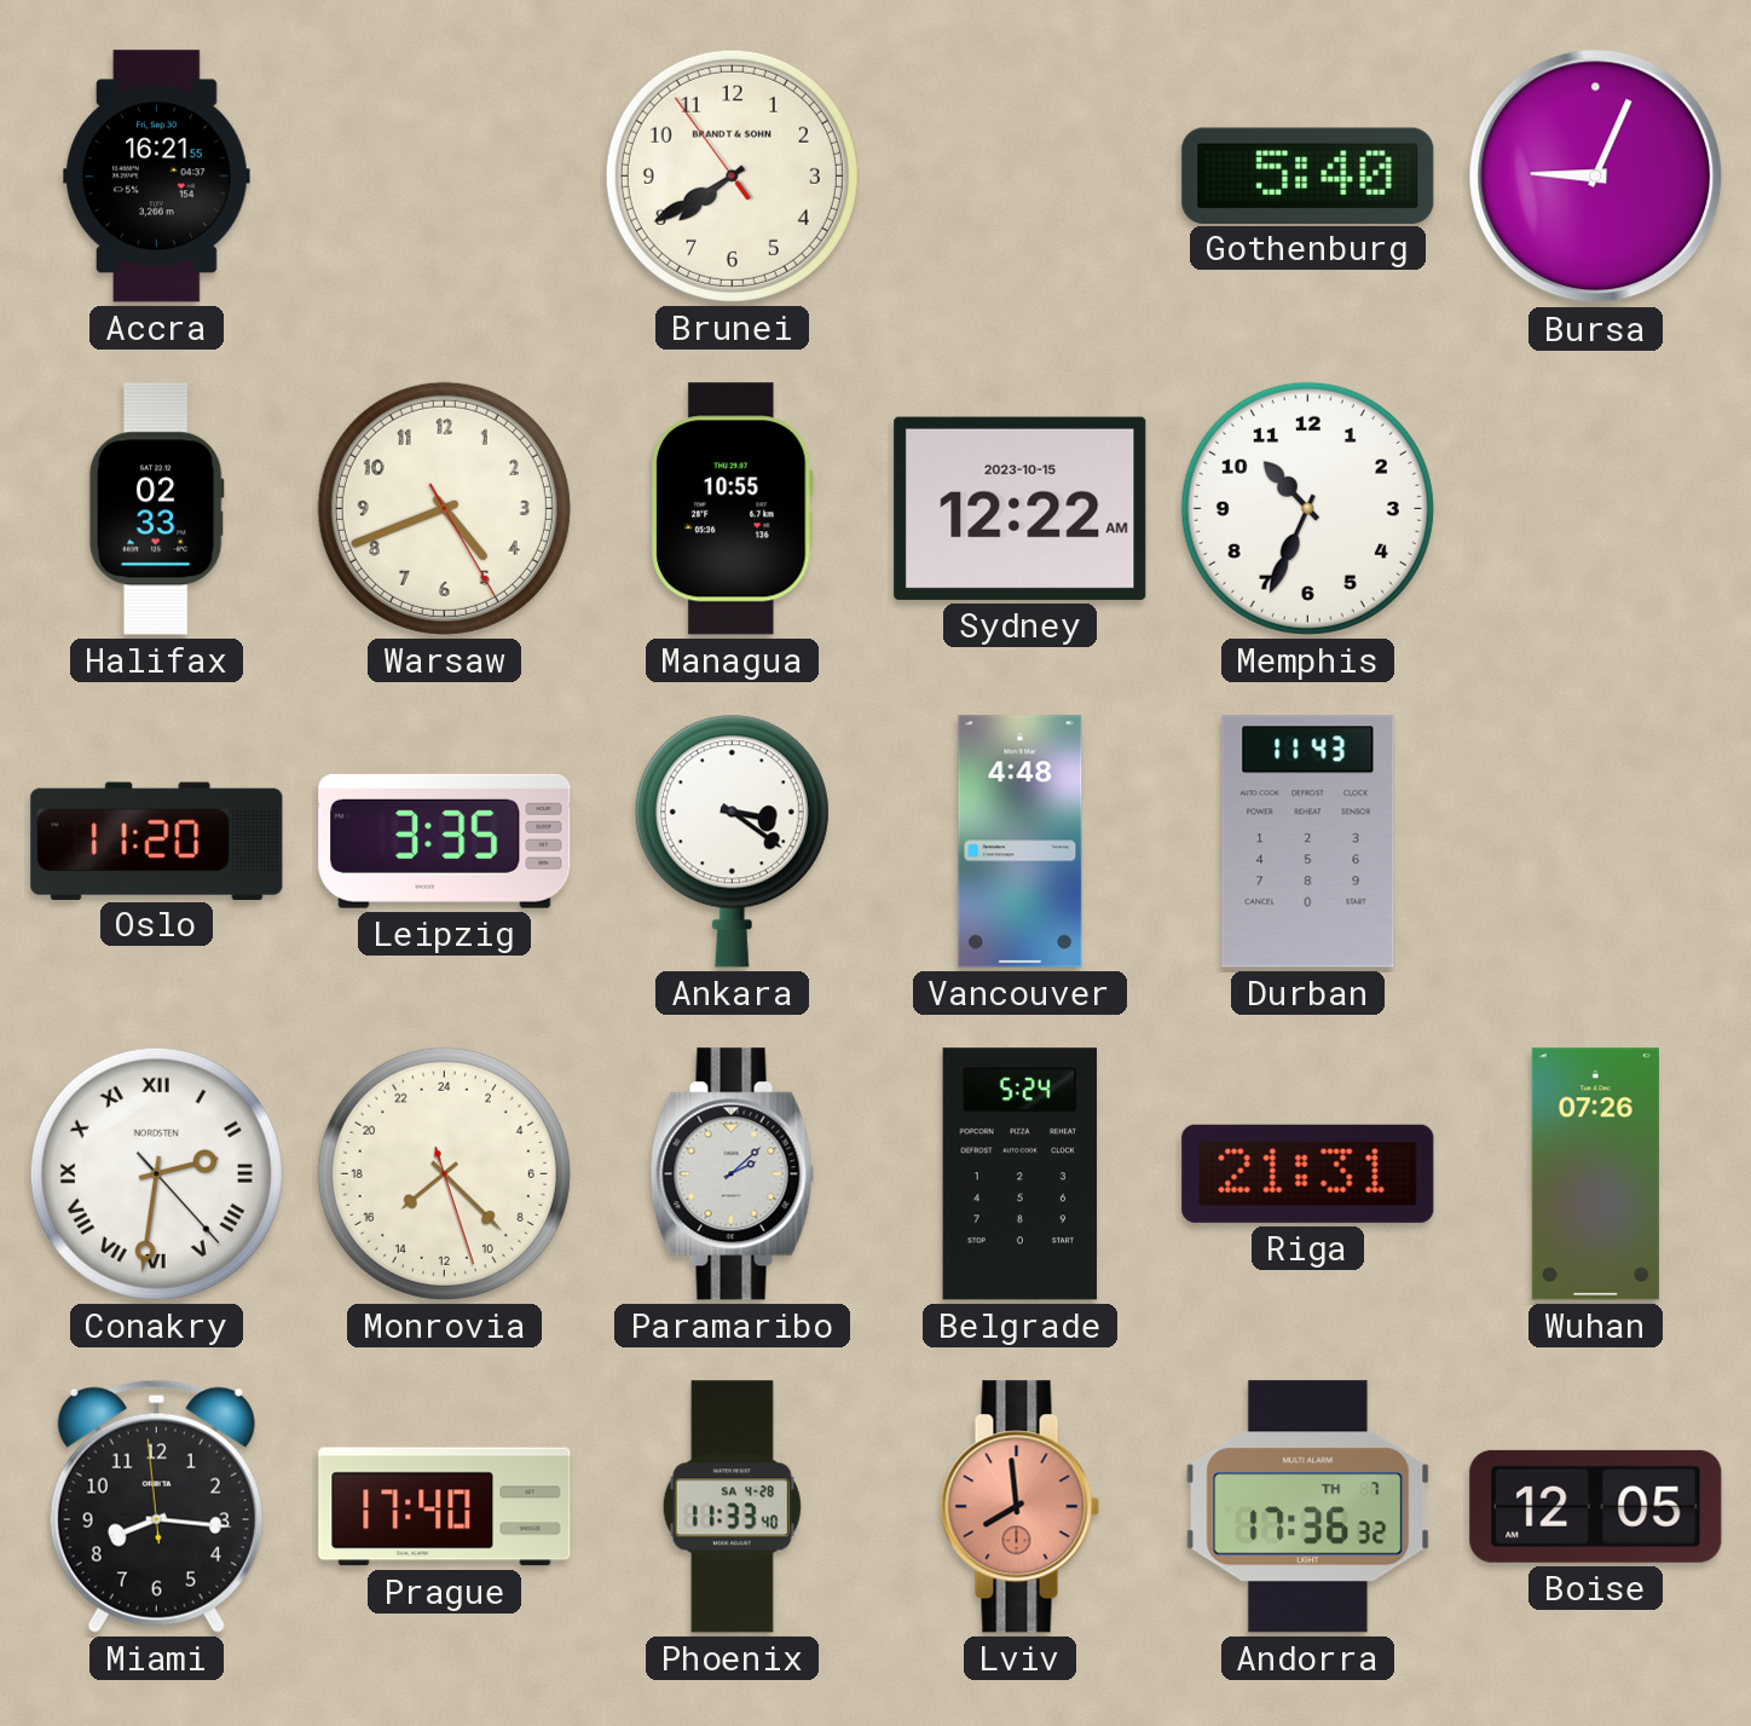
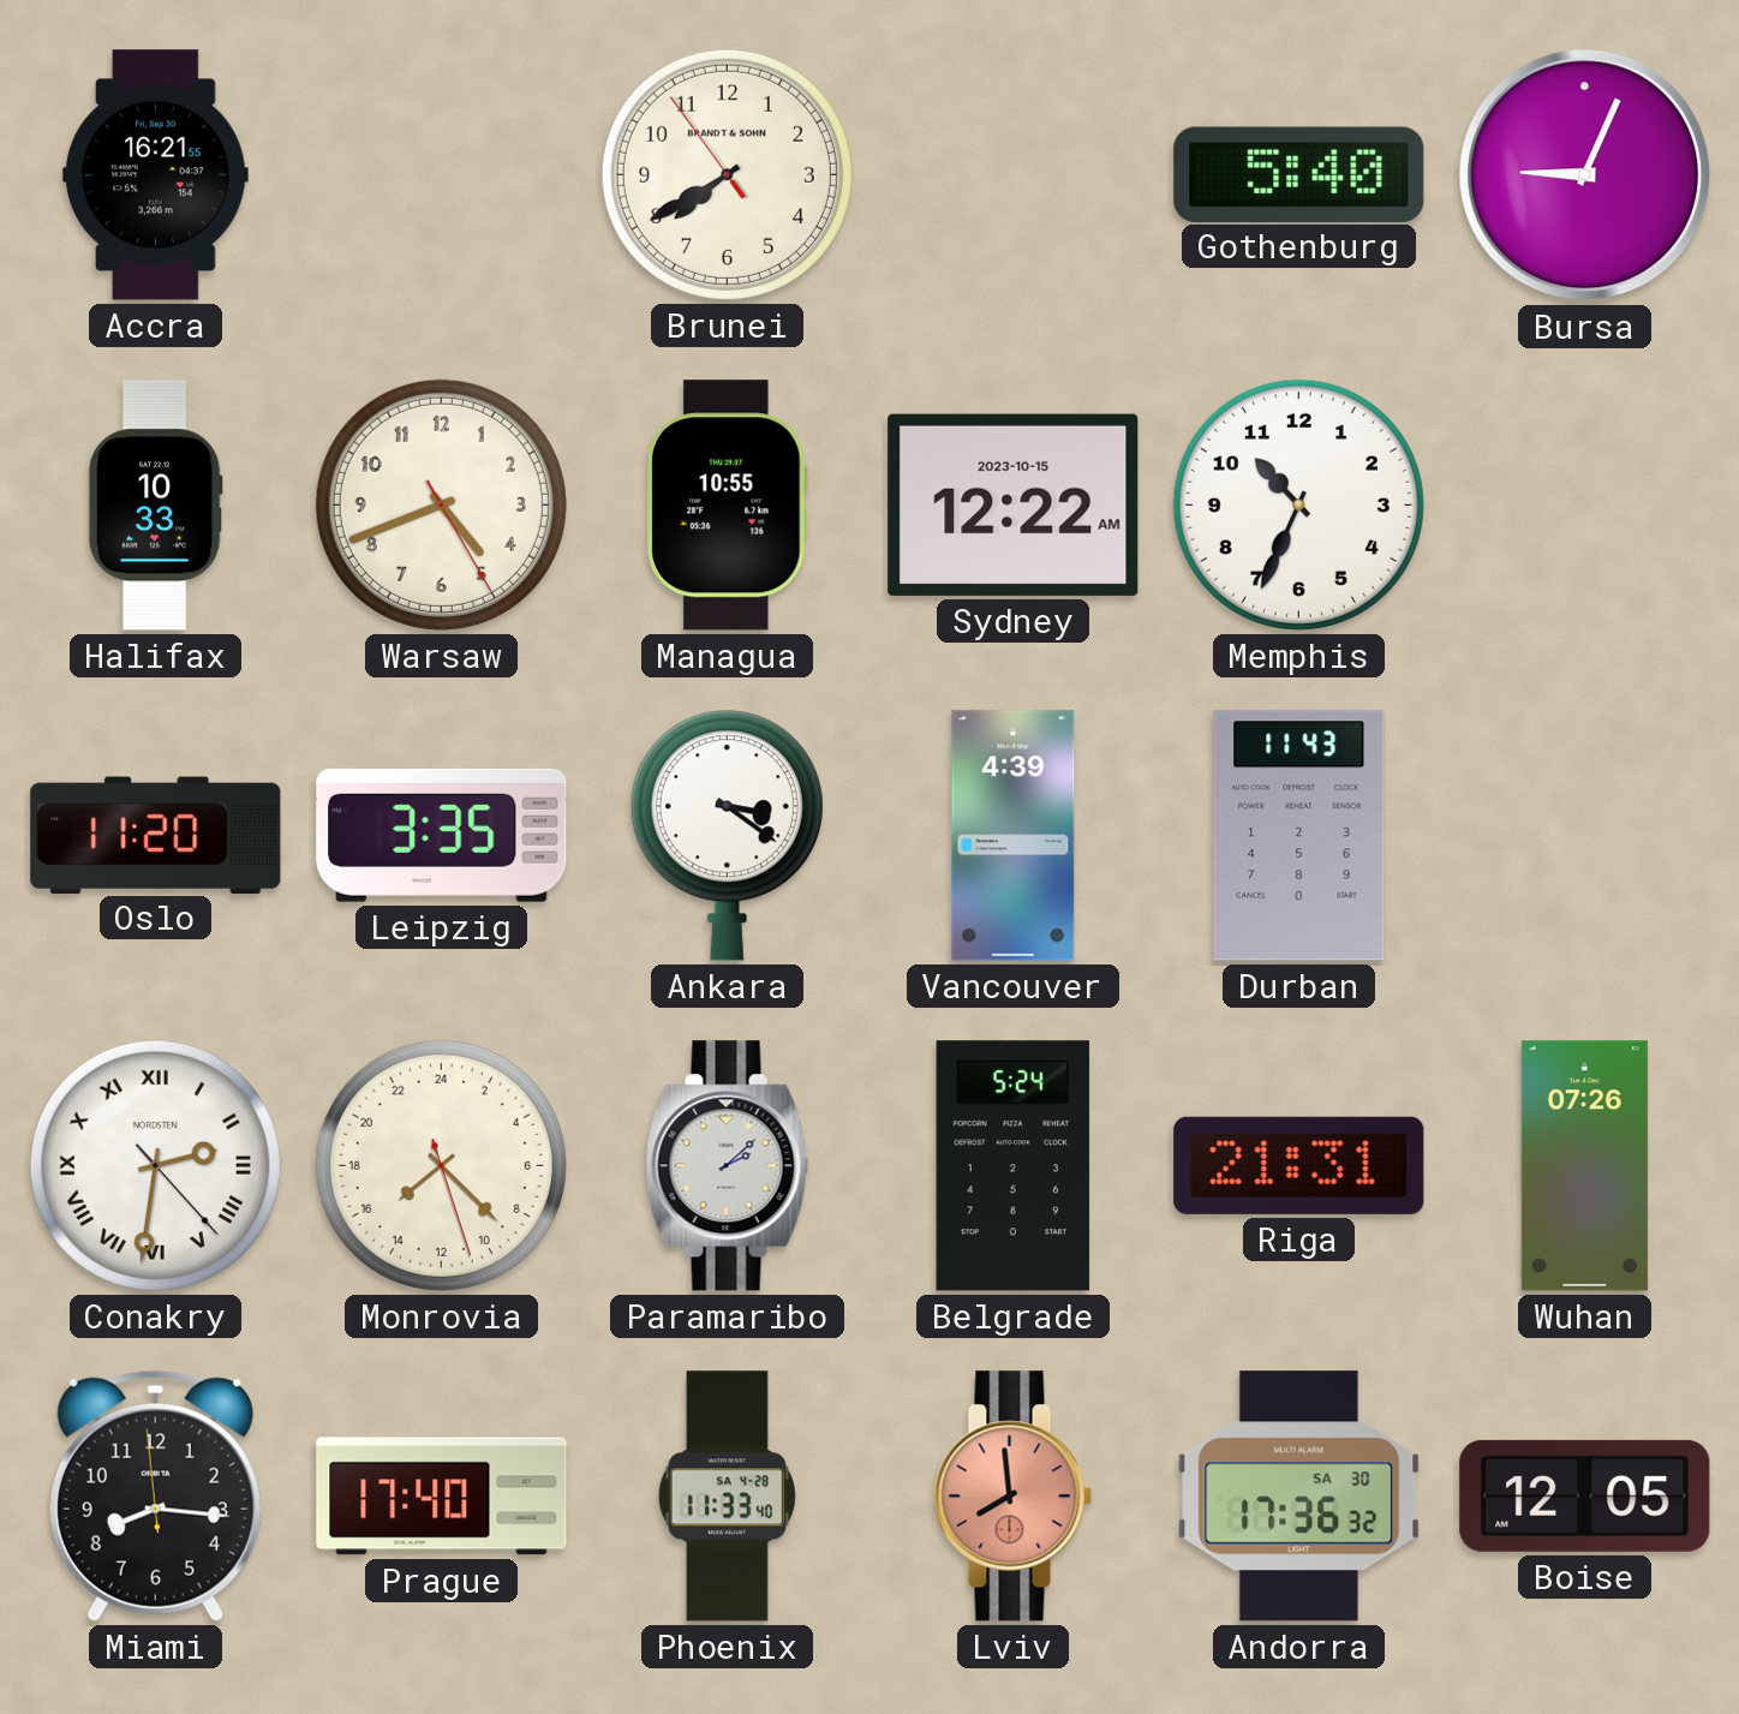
Halifax: 02:33 -> 10:33
Vancouver: 4:48 -> 4:39
Andorra date: TH 7 -> SA 30
